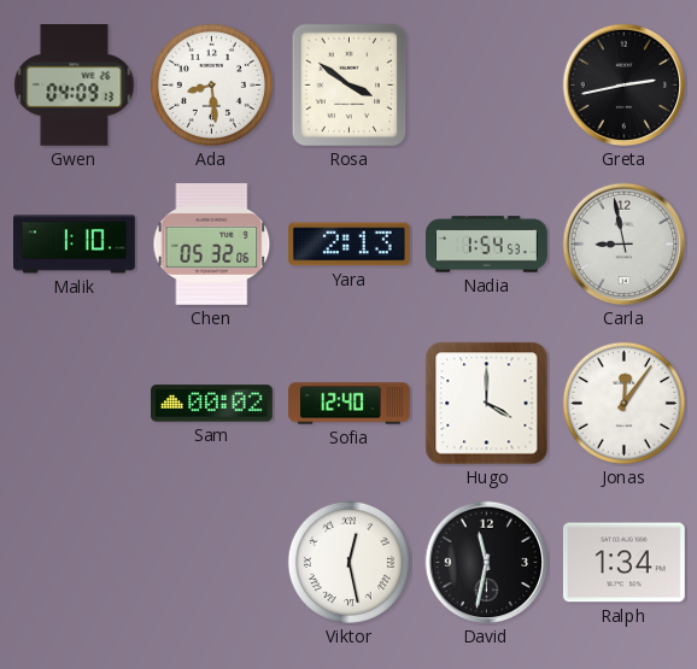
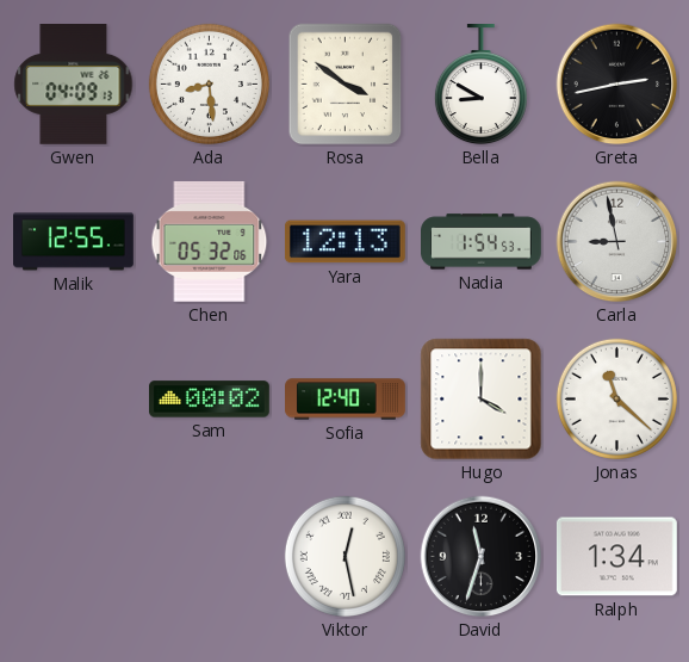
Bella: none -> 8:50
Malik: 1:10 -> 12:55
Yara: 2:13 -> 12:13
Jonas: 12:06 -> 11:22
David: 11:32 -> 11:33
